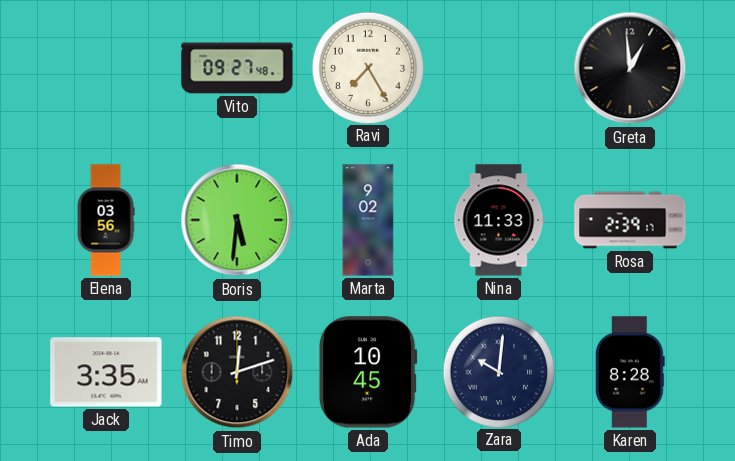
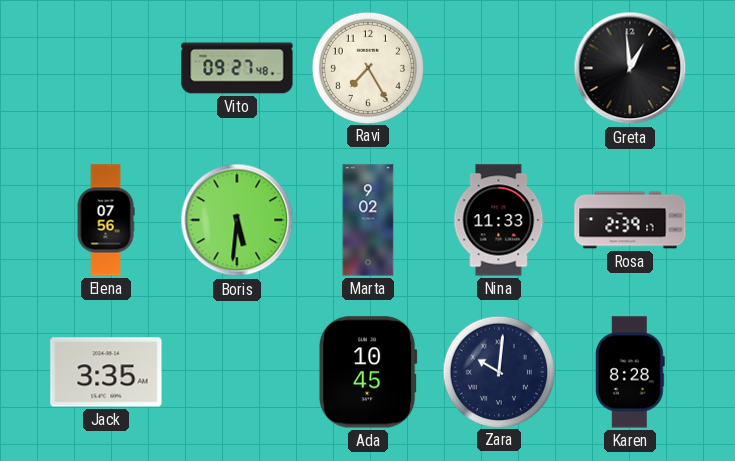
Elena: 03:56 -> 07:56
Timo: 12:12 -> none
